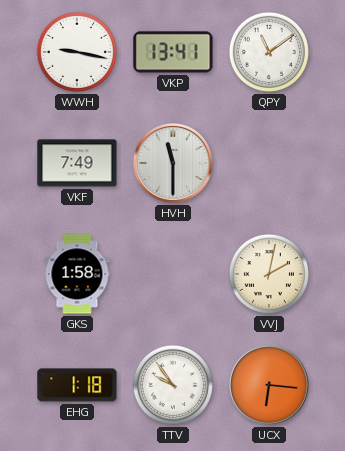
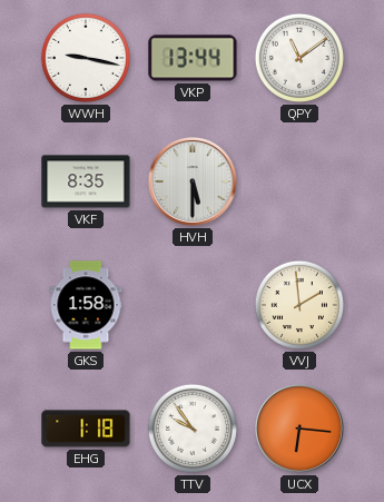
VKP: 13:41 -> 13:44
VKF: 7:49 -> 8:35
HVH: 11:30 -> 5:30
VVJ: 2:02 -> 1:59
